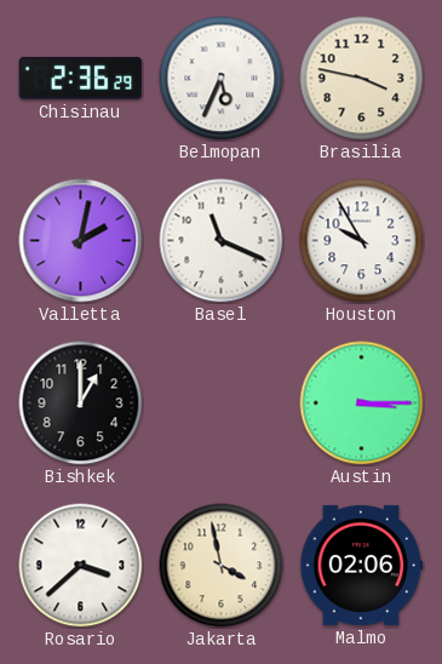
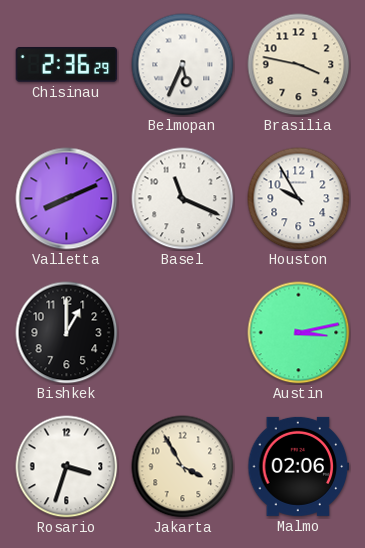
Valletta: 2:02 -> 8:11
Austin: 3:15 -> 3:13
Rosario: 3:38 -> 3:33
Jakarta: 3:58 -> 3:55
